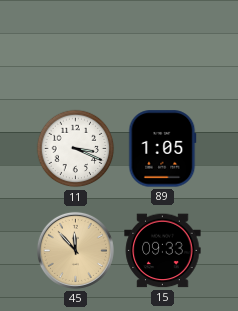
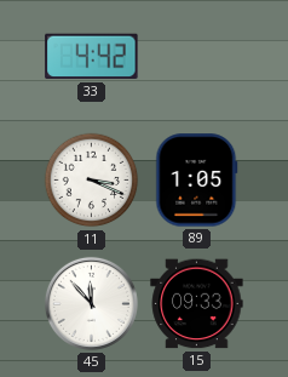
33: none -> 4:42
45 dial: champagne -> white
